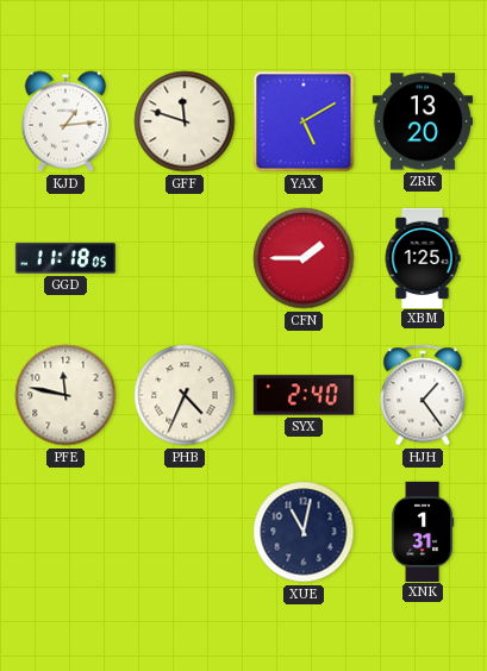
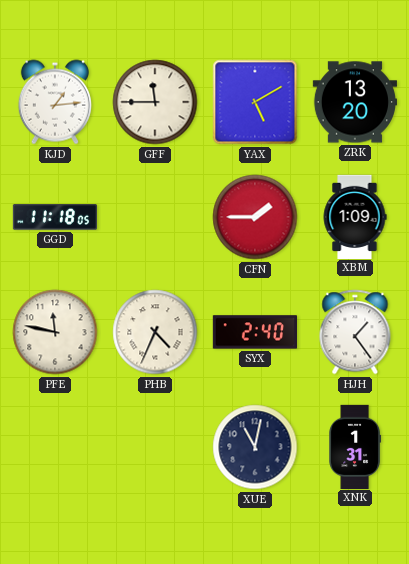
GFF: 11:48 -> 11:45
XBM: 1:25 -> 1:09
